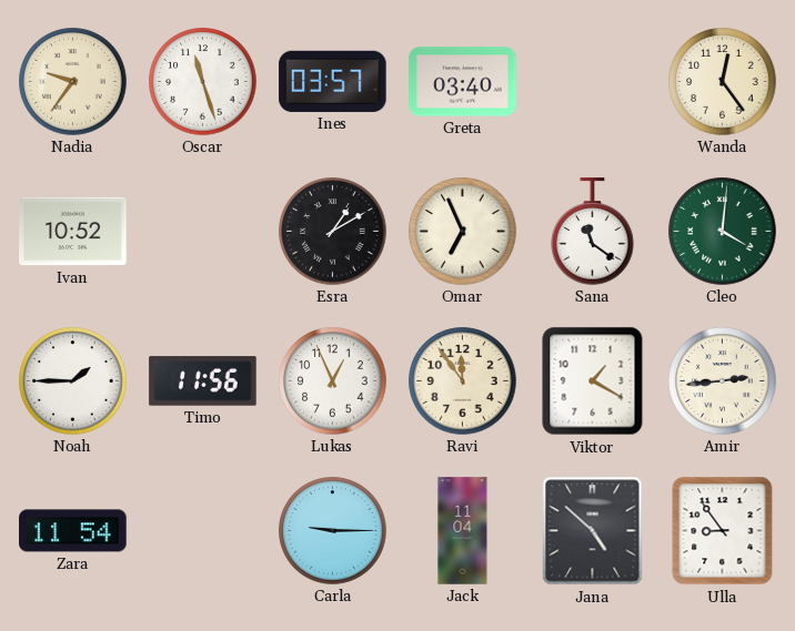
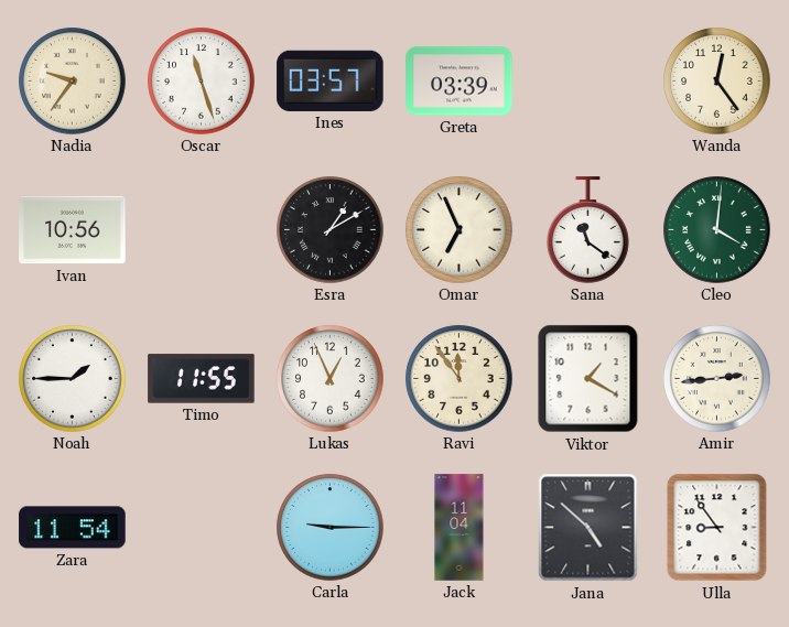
Greta: 03:40 -> 03:39
Ivan: 10:52 -> 10:56
Timo: 11:56 -> 11:55
